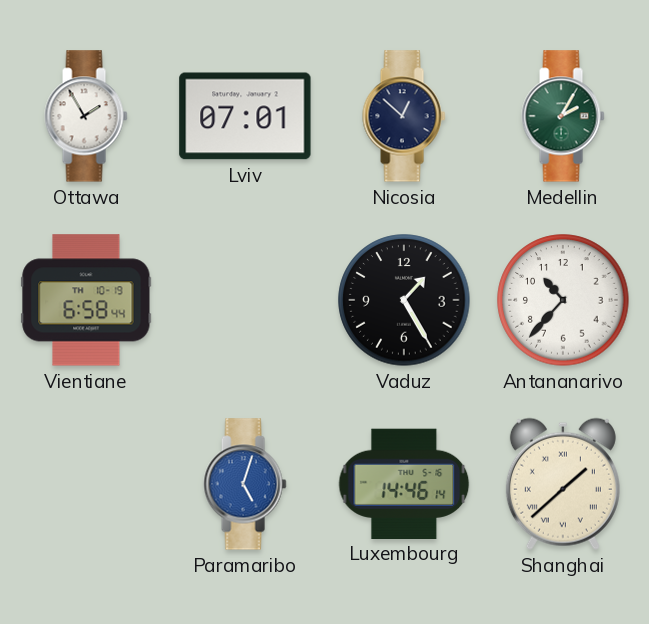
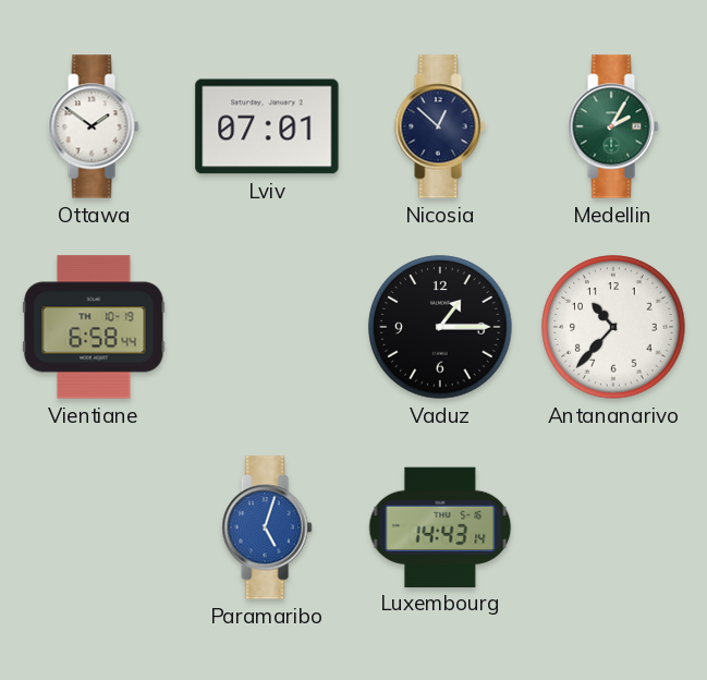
Ottawa: 1:55 -> 1:51
Vaduz: 1:25 -> 1:15
Luxembourg: 14:46 -> 14:43
Shanghai: 1:38 -> none
